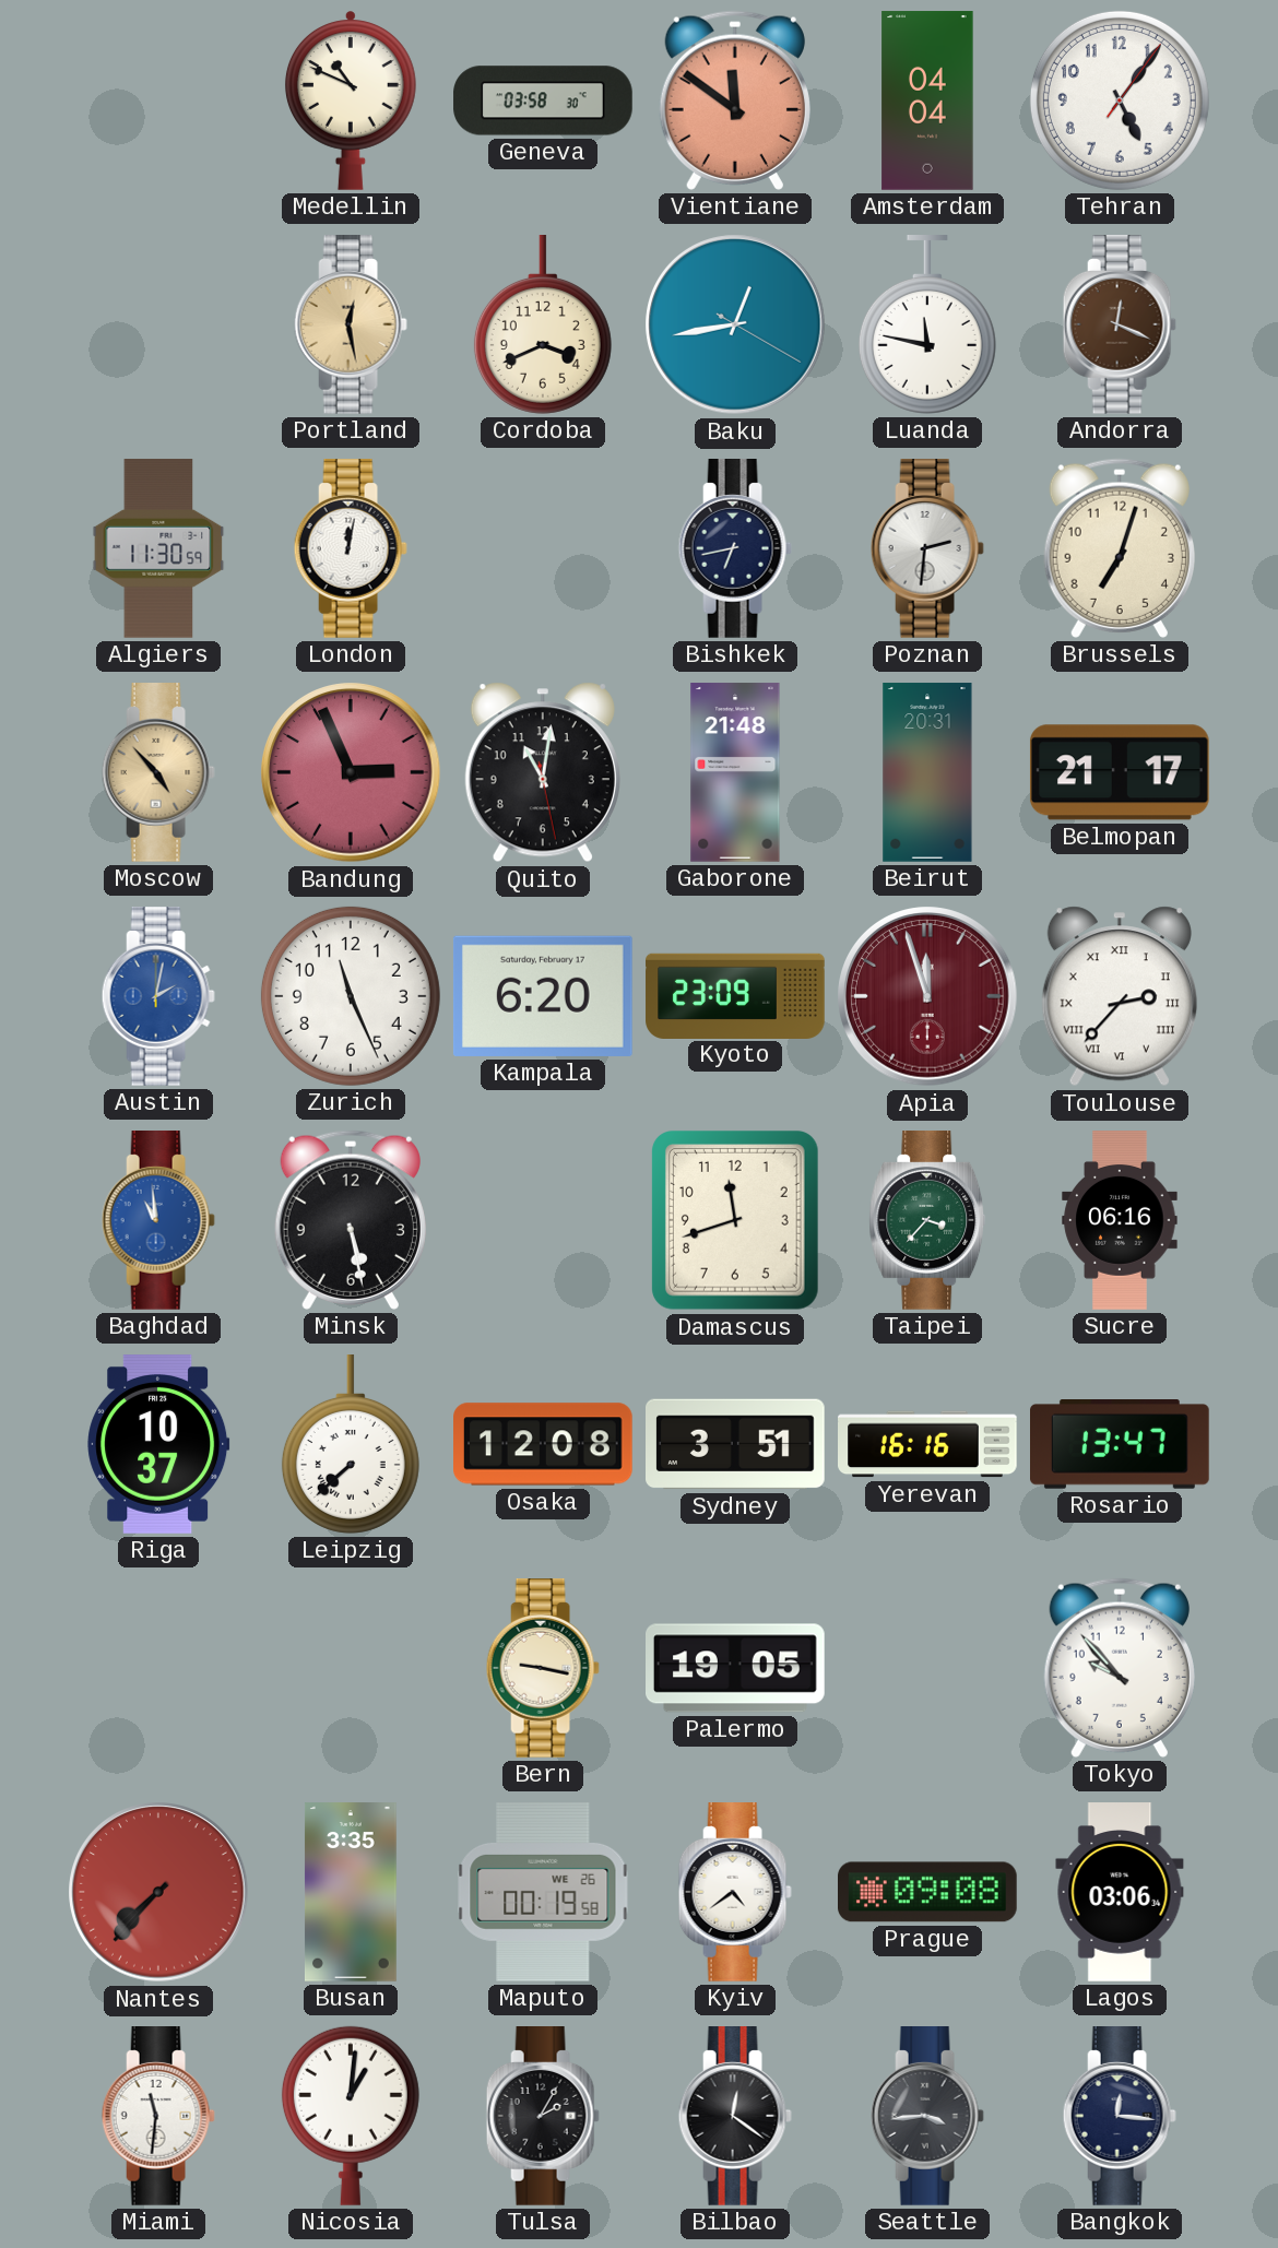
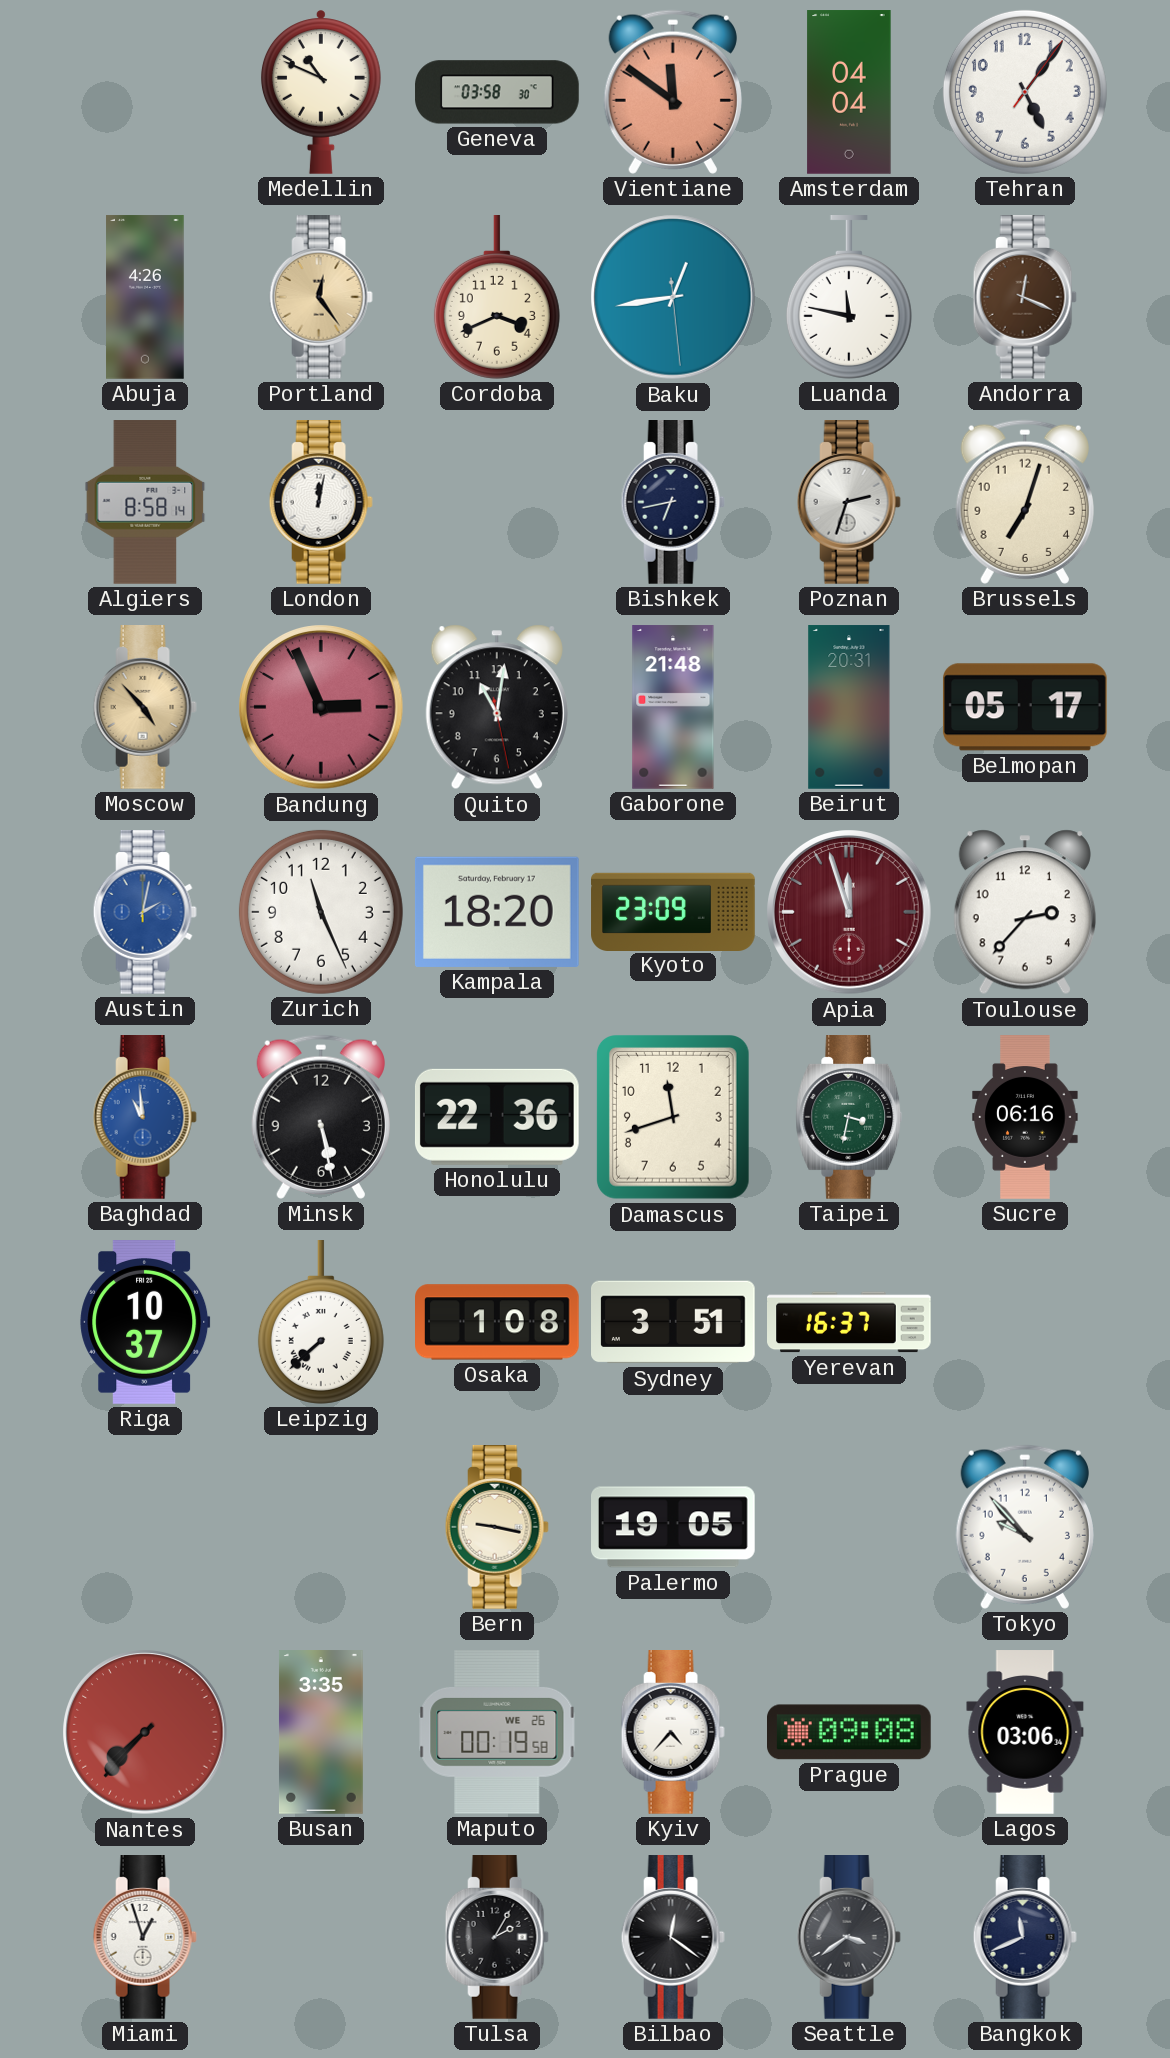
Abuja: none -> 4:26
Portland: 12:28 -> 12:24
Baku: 12:43:20 -> 12:43:29
Algiers: 11:30 -> 8:58
Poznan: 2:31 -> 2:33
Belmopan: 21:17 -> 05:17
Kampala: 6:20 -> 18:20
Toulouse numerals: Roman -> Arabic
Honolulu: none -> 22:36
Taipei: 3:37 -> 3:32
Osaka: 12:08 -> 1:08
Yerevan: 16:16 -> 16:37
Rosario: 13:47 -> none
Kyiv: 4:39 -> 4:37
Miami: 11:31 -> 12:57
Nicosia: 1:01 -> none
Seattle: 3:44 -> 3:39
Bangkok: 12:16 -> 11:41
